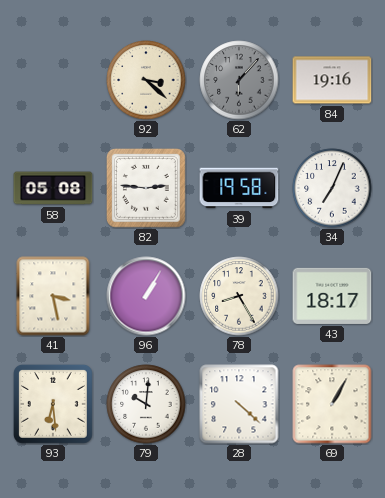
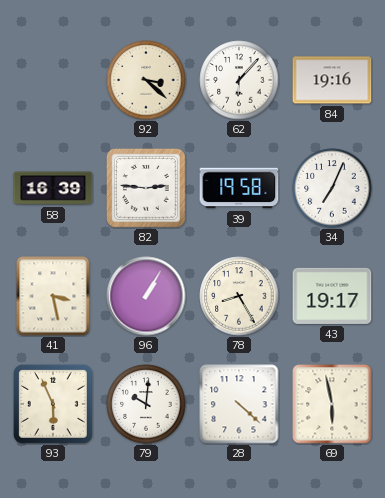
62 dial: grey -> white
58: 05:08 -> 16:39
43: 18:17 -> 19:17
93: 6:29 -> 5:56
69: 1:05 -> 5:58
